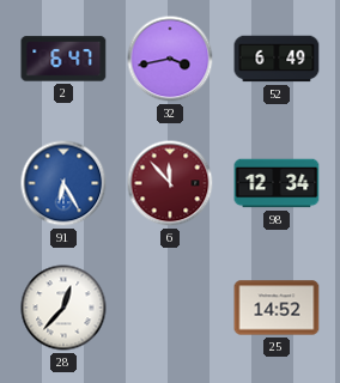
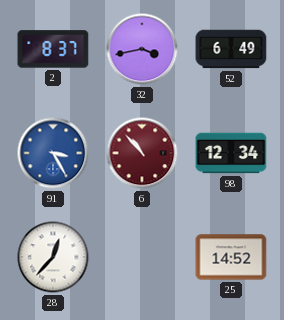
2: 6:47 -> 8:37
91: 6:25 -> 3:25
6: 11:53 -> 10:53
